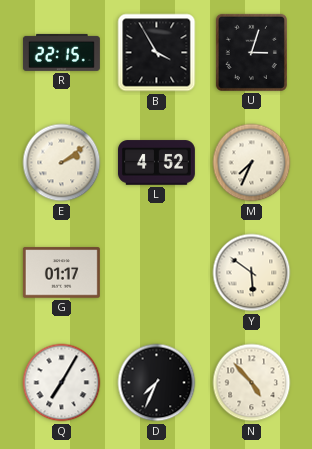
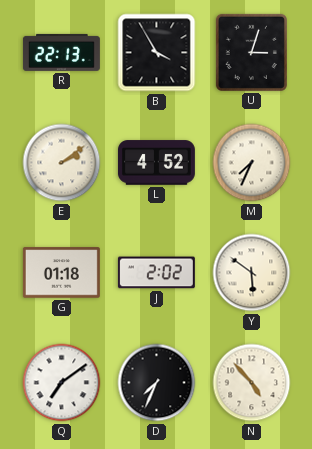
R: 22:15 -> 22:13
G: 01:17 -> 01:18
J: none -> 2:02
Q: 7:05 -> 7:09
